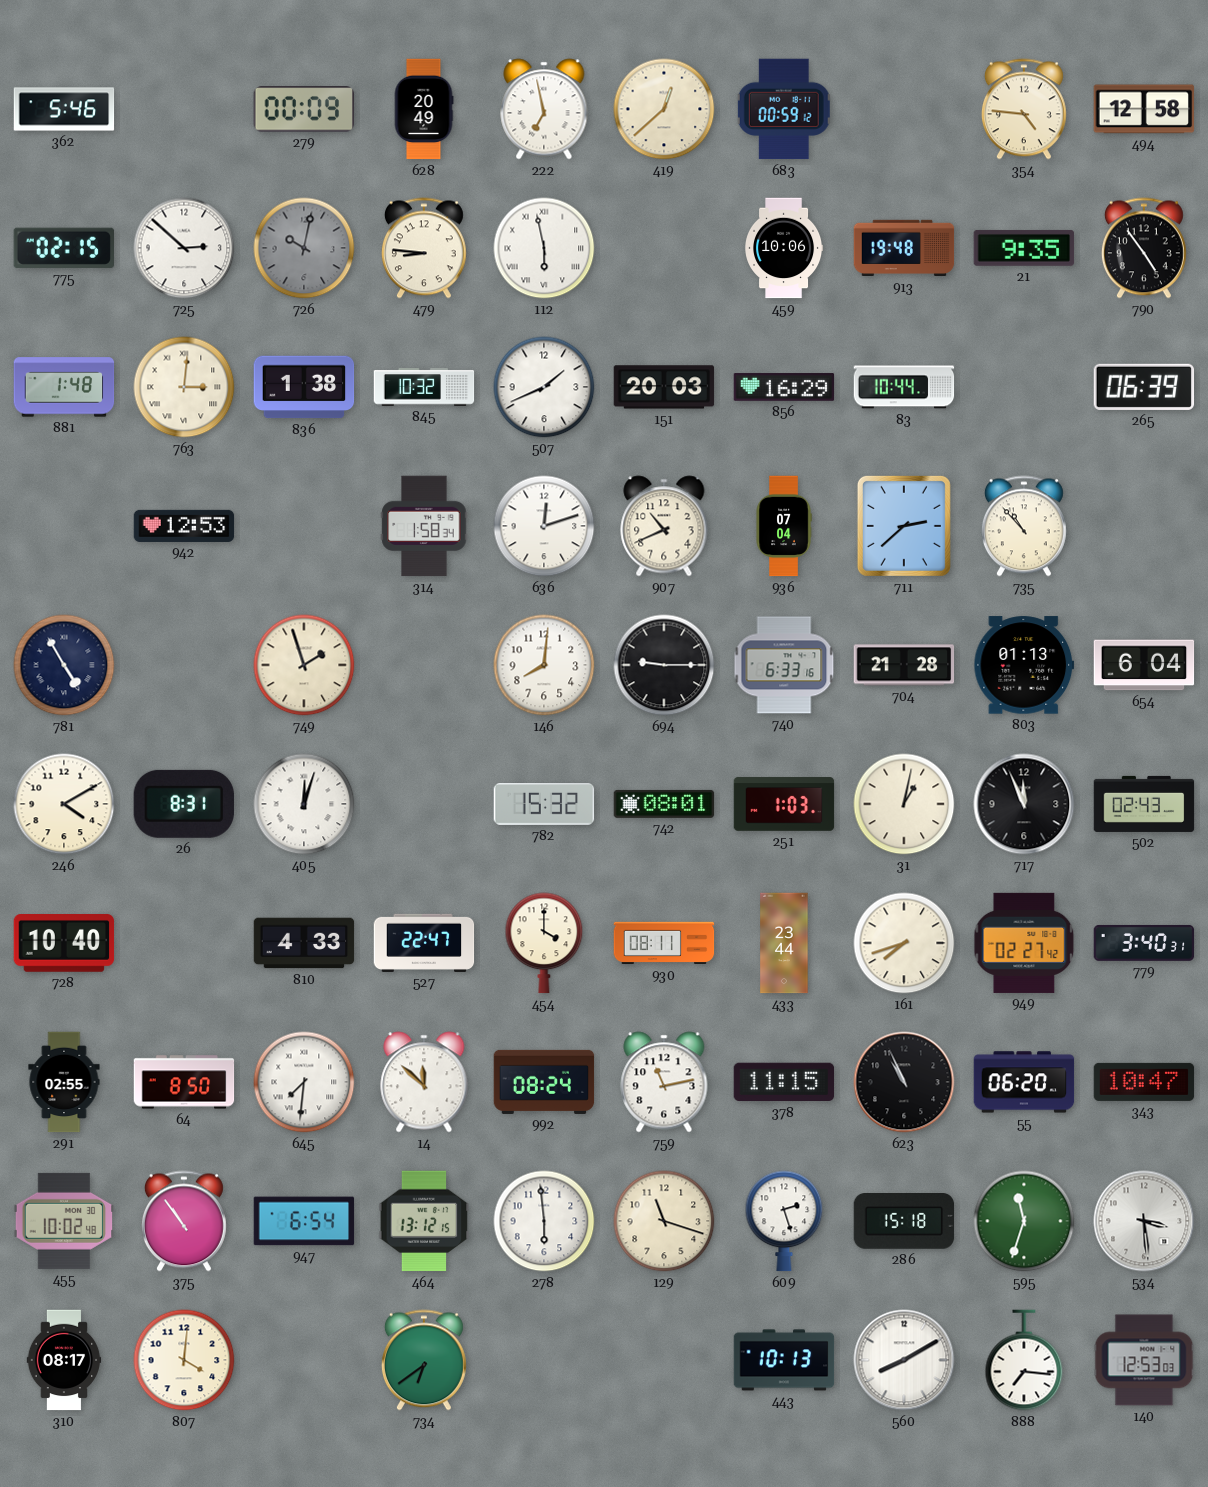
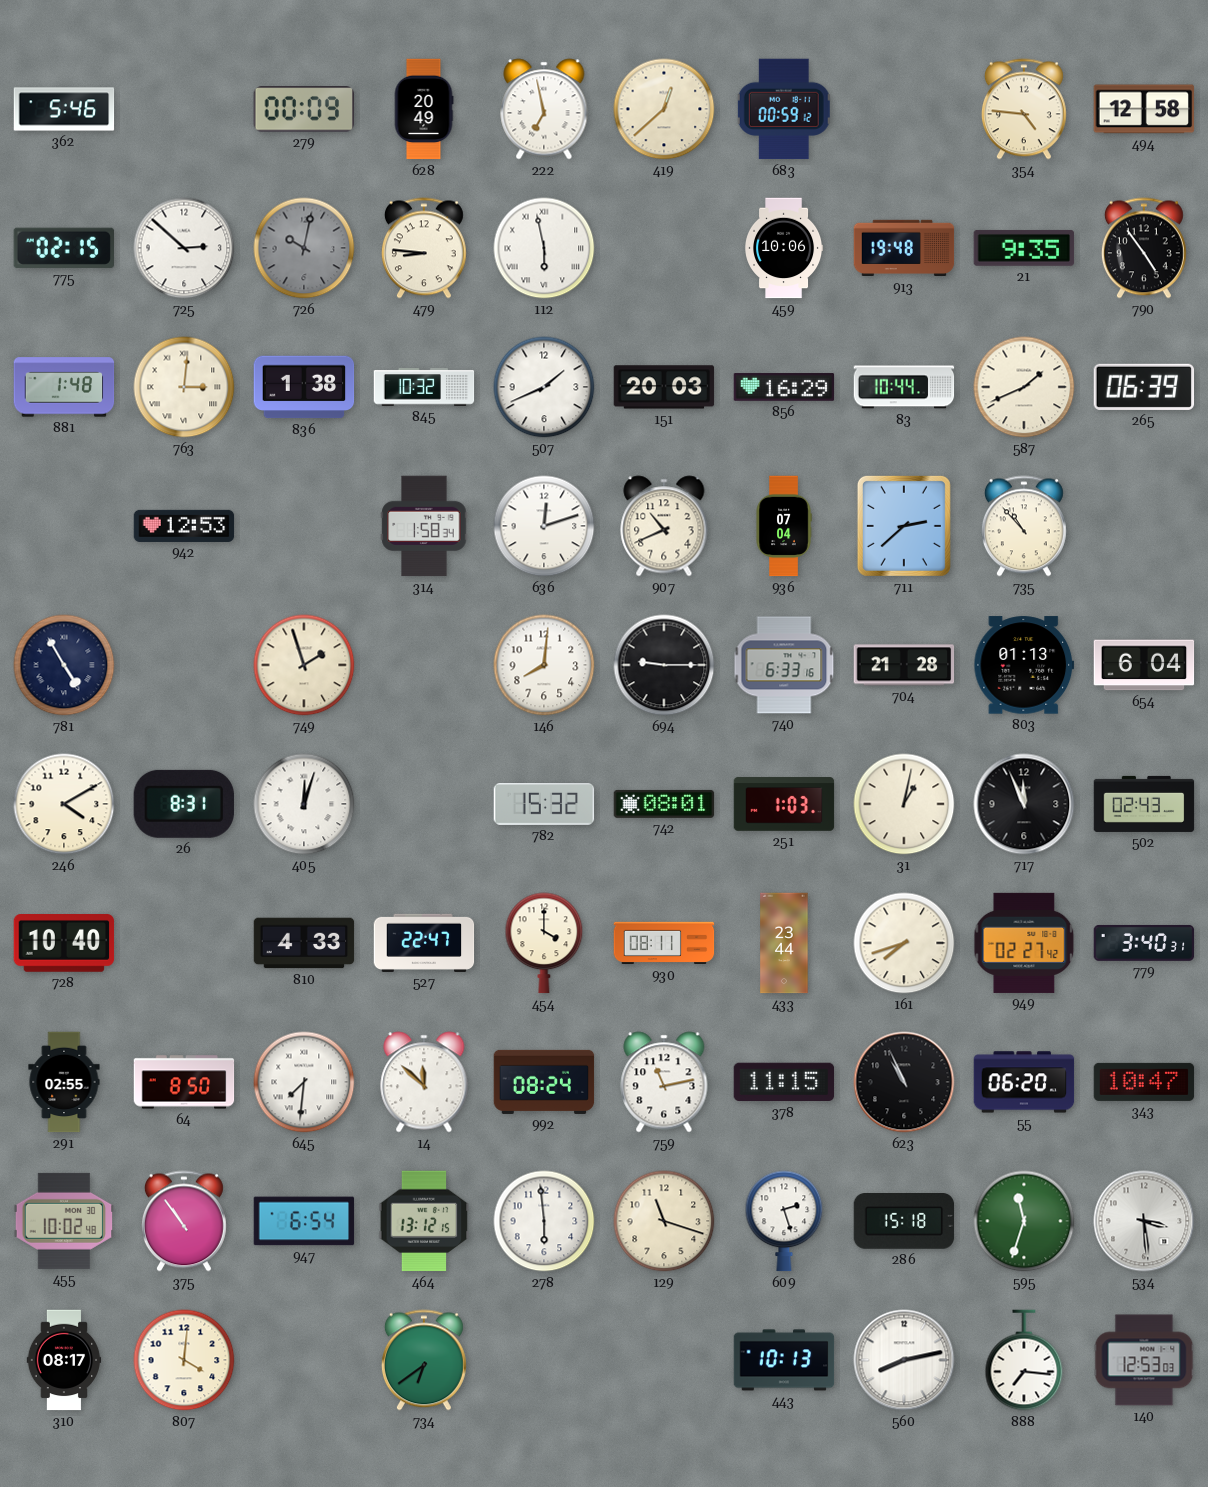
587: none -> 1:41
560: 8:10 -> 8:13
